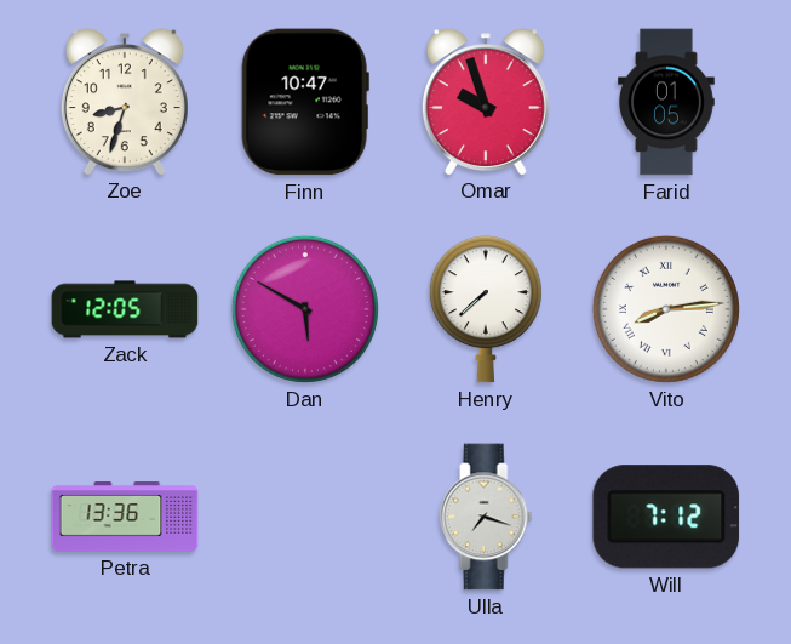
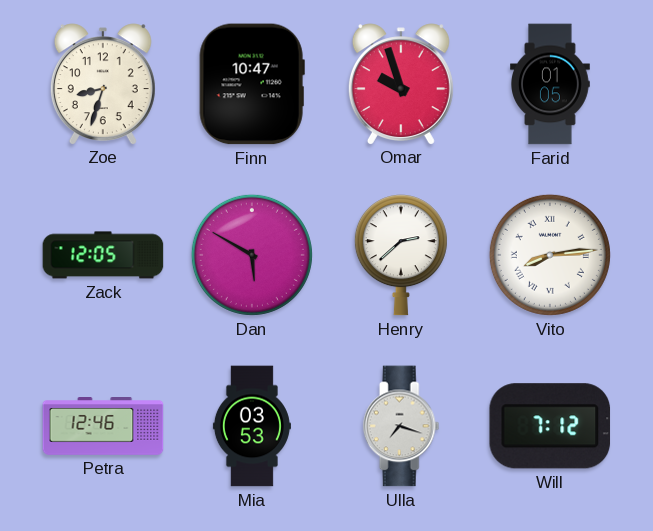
Henry: 7:38 -> 2:38
Petra: 13:36 -> 12:46
Mia: none -> 03:53
